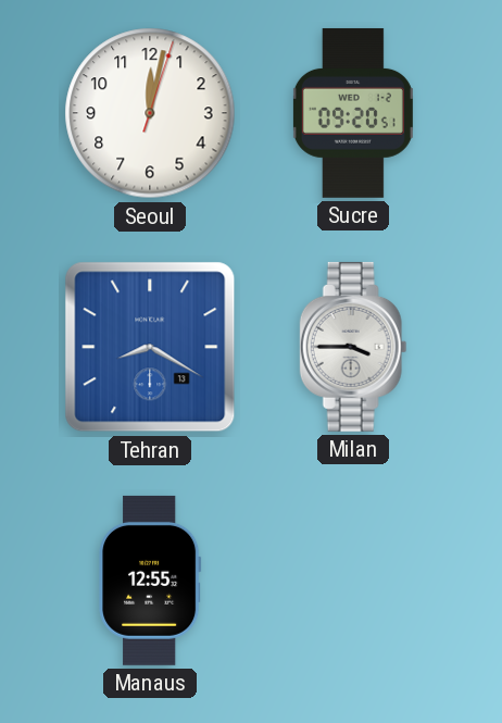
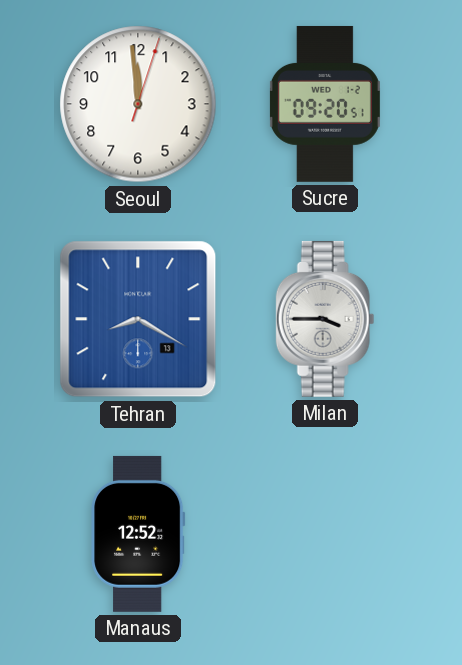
Seoul: 12:02 -> 11:59
Manaus: 12:55 -> 12:52
